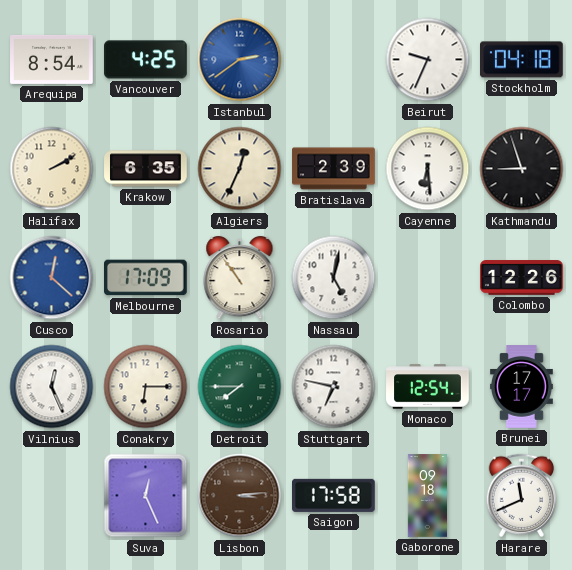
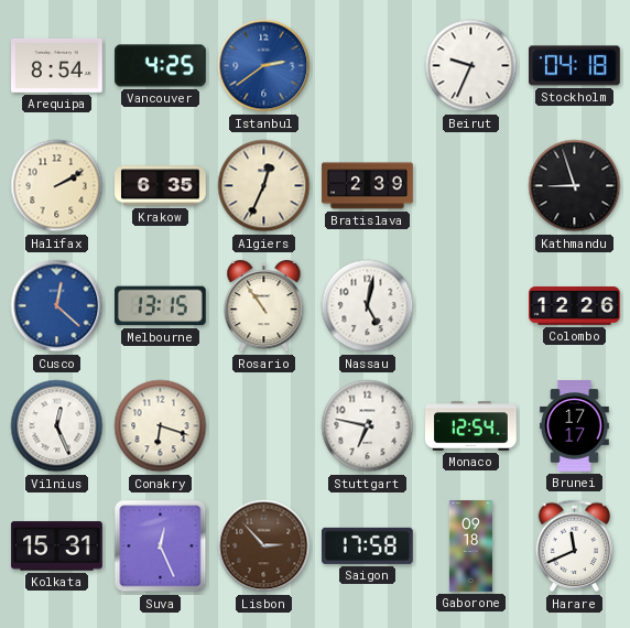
Cayenne: 6:29 -> none
Melbourne: 17:09 -> 13:15
Conakry: 6:15 -> 6:18
Detroit: 7:45 -> none
Kolkata: none -> 15:31
Lisbon: 3:14 -> 2:53
